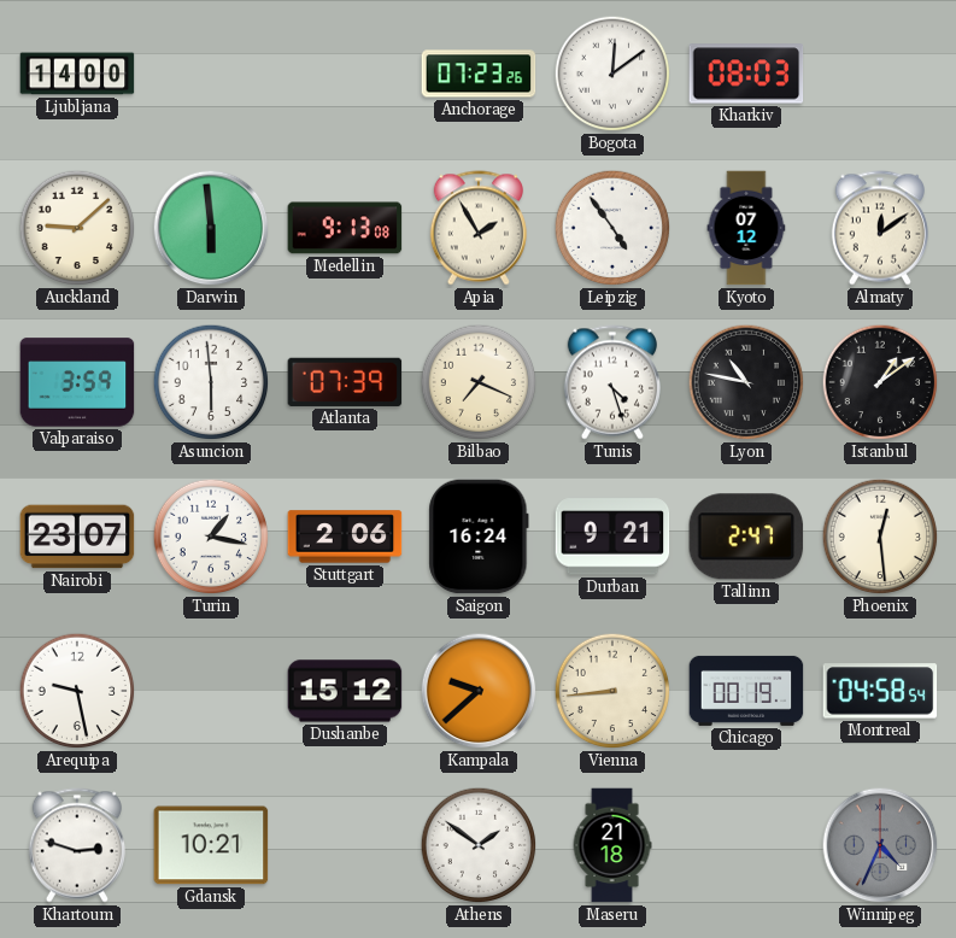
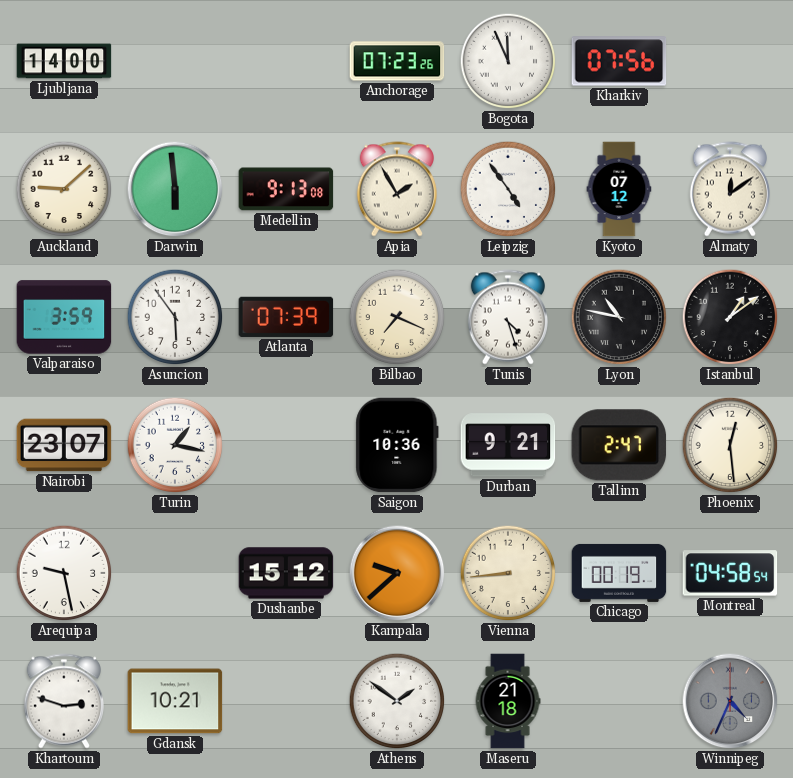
Bogota: 12:09 -> 11:56
Kharkiv: 08:03 -> 07:56
Asuncion: 5:59 -> 5:54
Stuttgart: 2:06 -> none
Saigon: 16:24 -> 10:36
